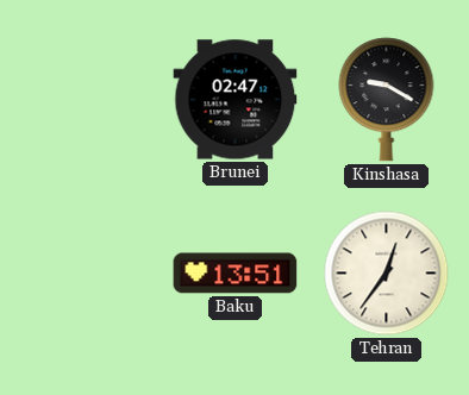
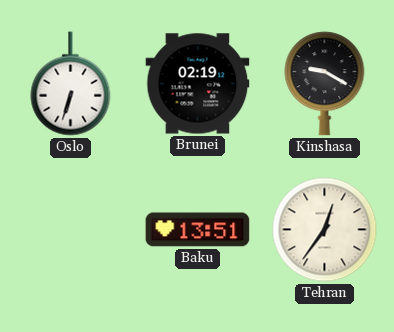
Oslo: none -> 6:33
Brunei: 02:47 -> 02:19
